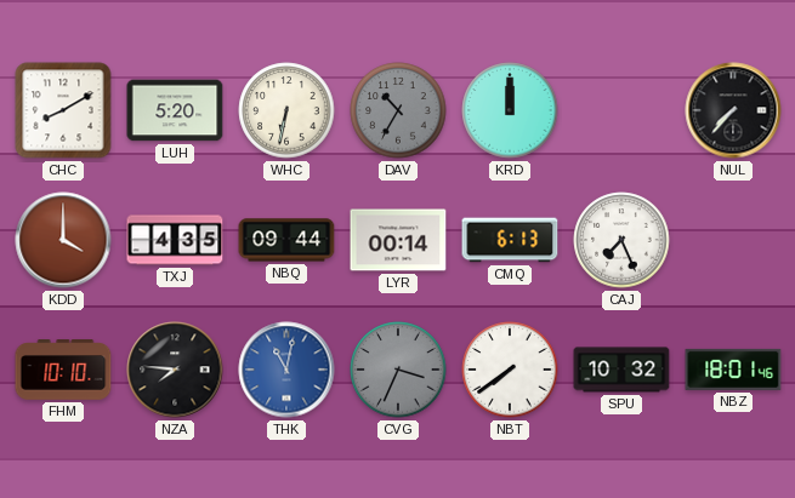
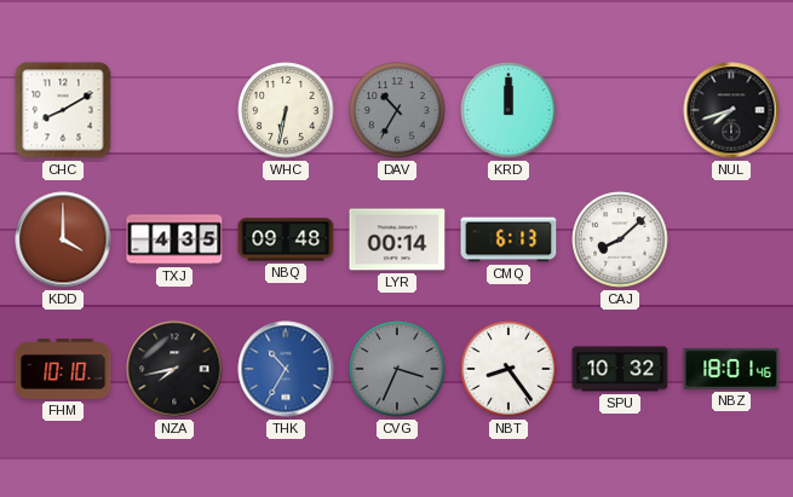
LUH: 5:20 -> none
NUL: 7:37 -> 7:42
NBQ: 09:44 -> 09:48
CAJ: 7:26 -> 8:08
NZA: 7:46 -> 7:43
THK: 11:02 -> 10:35
NBT: 7:39 -> 8:24
